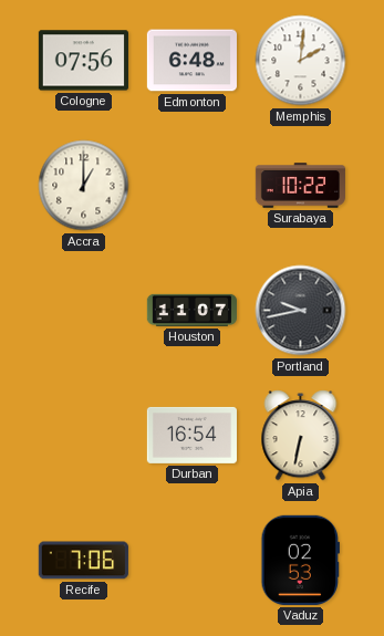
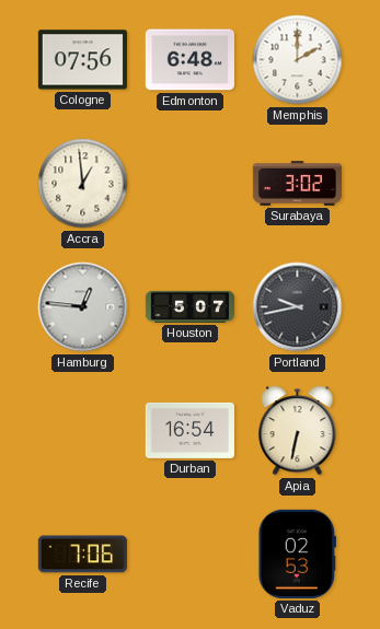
Memphis: 2:01 -> 2:00
Accra: 1:00 -> 12:59
Surabaya: 10:22 -> 3:02
Hamburg: none -> 12:46
Houston: 11:07 -> 5:07
